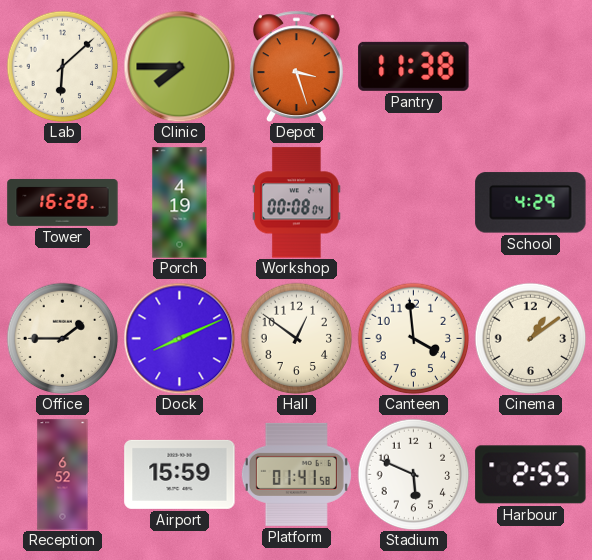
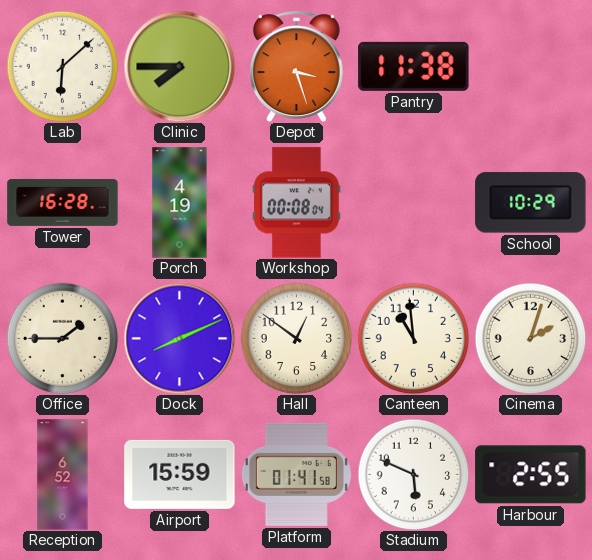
School: 4:29 -> 10:29
Canteen: 3:59 -> 10:59
Cinema: 1:09 -> 2:03
